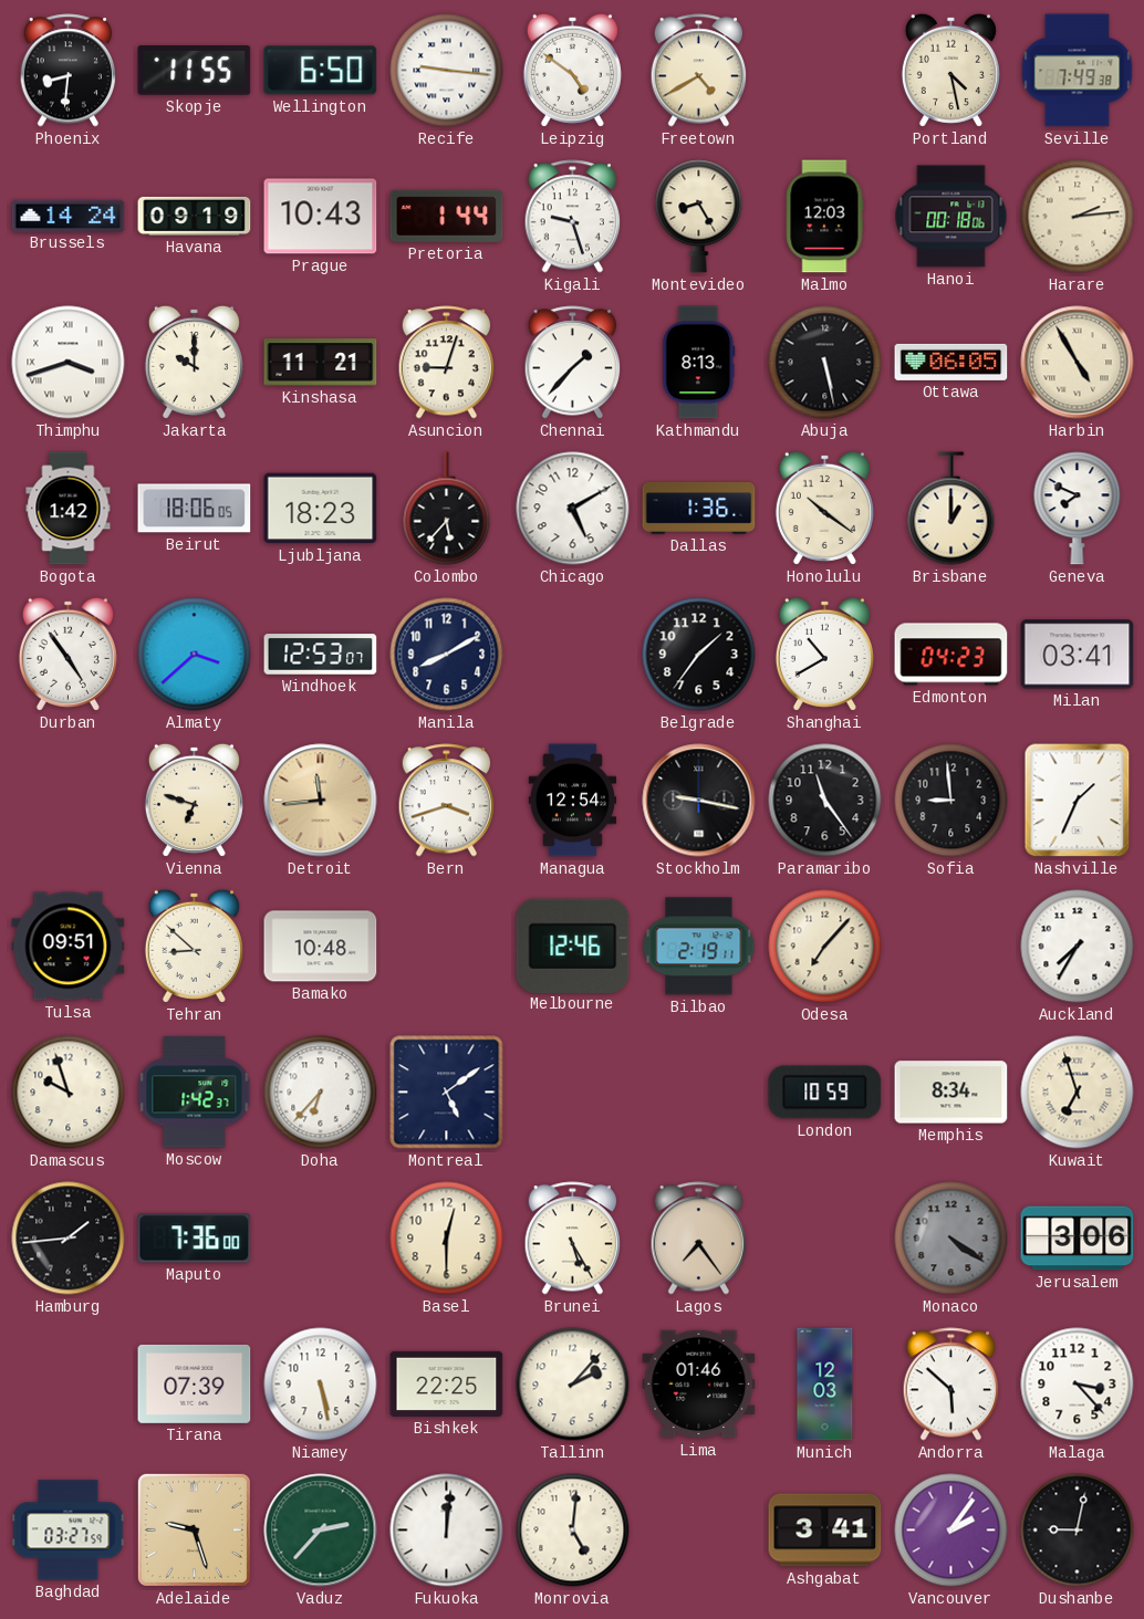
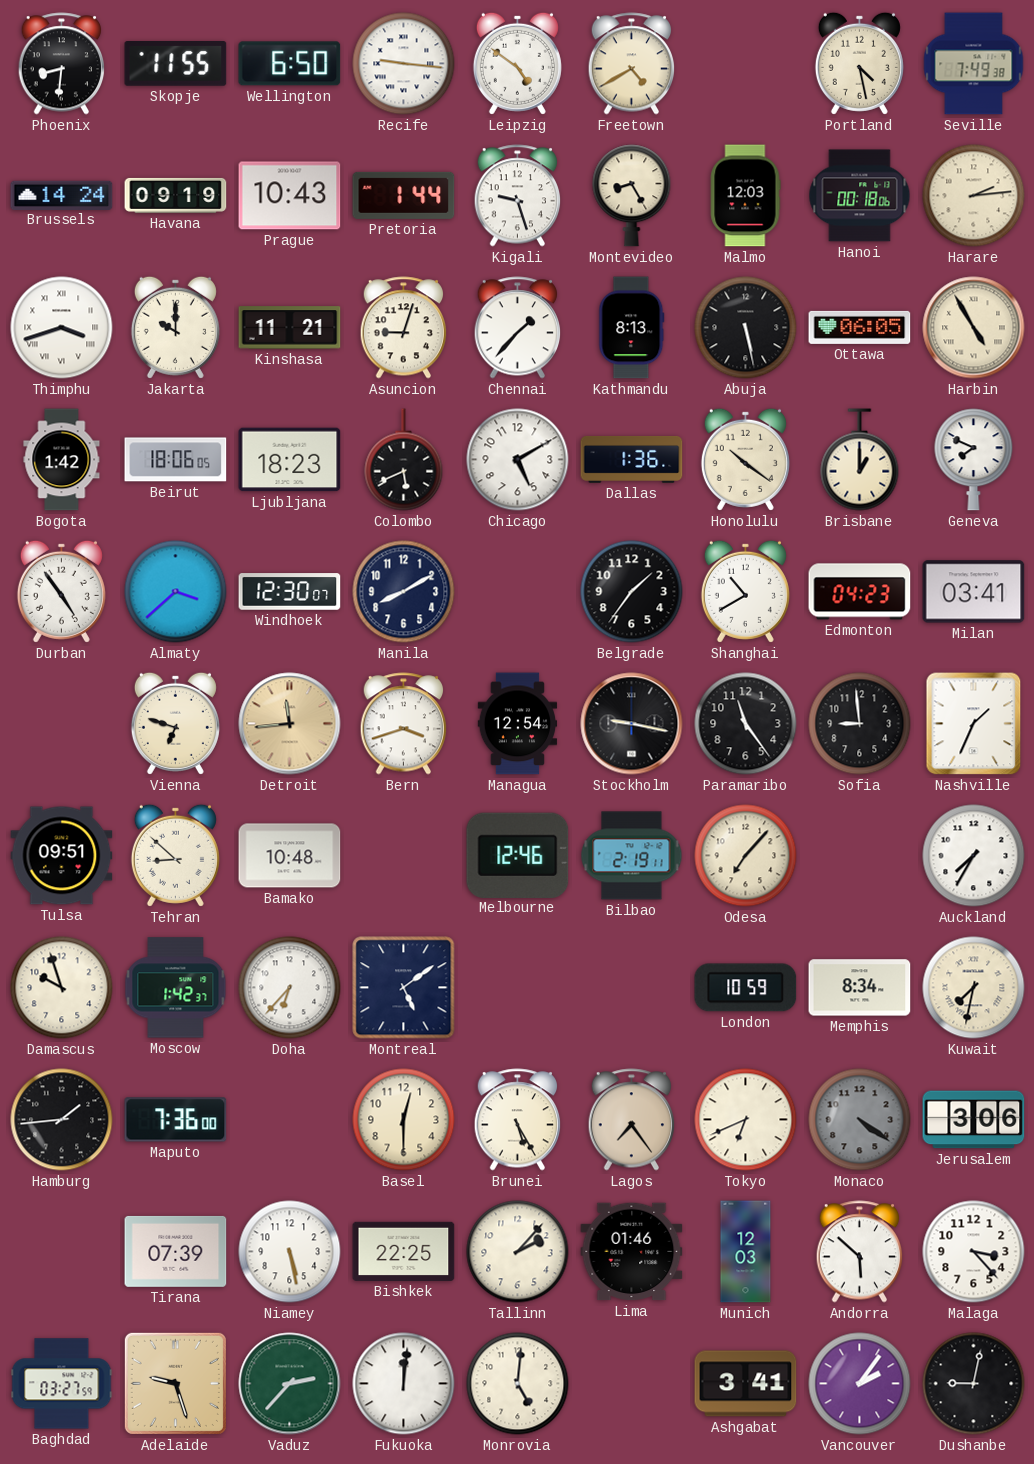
Colombo: 5:37 -> 5:41
Windhoek: 12:53 -> 12:30
Kuwait: 6:57 -> 7:32
Tokyo: none -> 6:41
